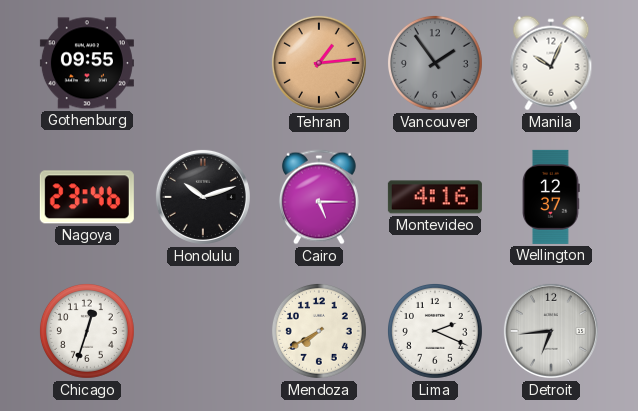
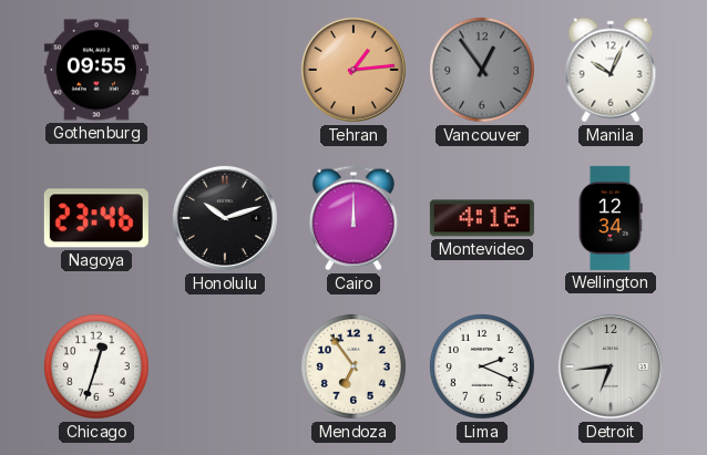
Vancouver: 1:54 -> 12:54
Cairo: 5:15 -> 12:00
Wellington: 12:37 -> 12:34
Mendoza: 7:40 -> 6:54
